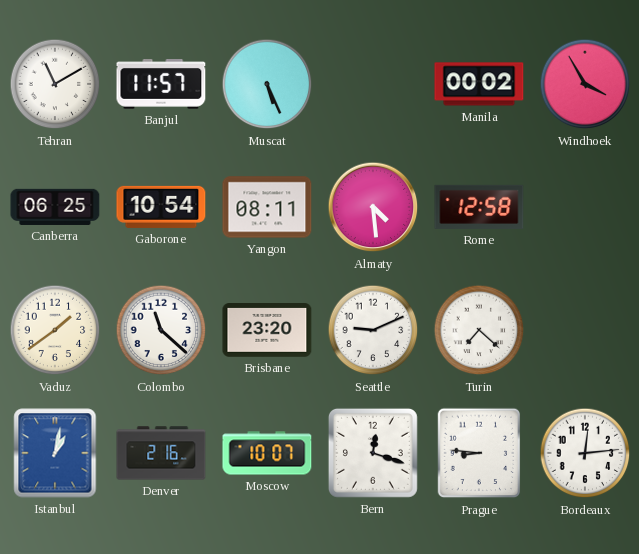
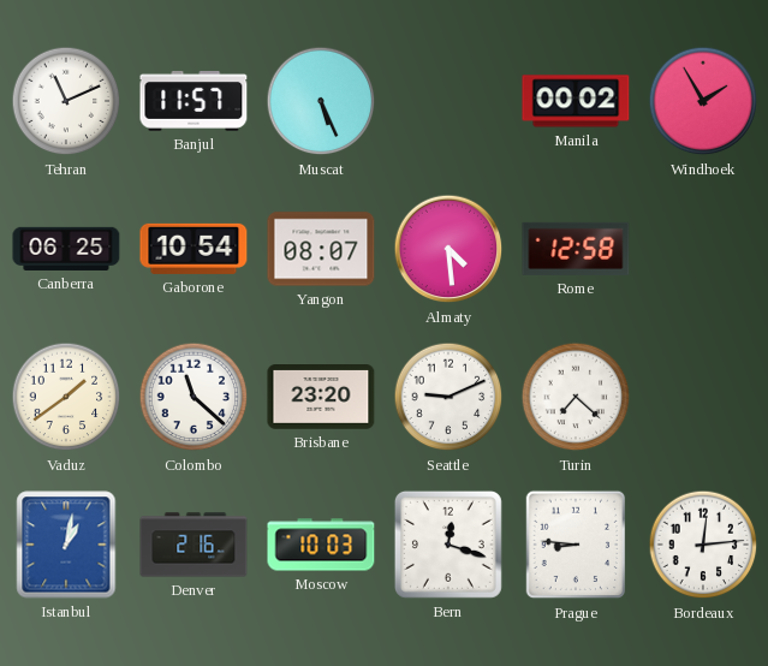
Tehran: 11:10 -> 11:11
Windhoek: 3:55 -> 1:55
Yangon: 08:11 -> 08:07
Moscow: 10:07 -> 10:03
